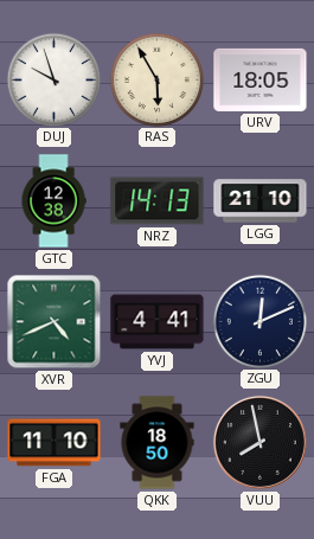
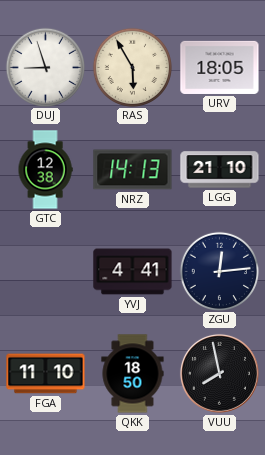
DUJ: 9:57 -> 8:57
XVR: 4:41 -> none
ZGU: 12:11 -> 12:14
